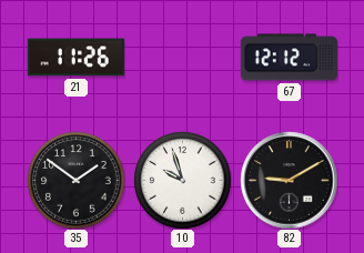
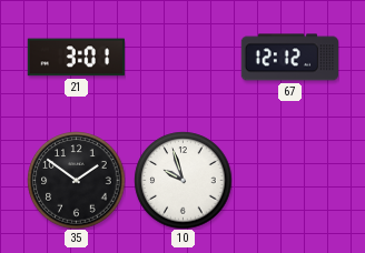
21: 11:26 -> 3:01
82: 9:10 -> none
